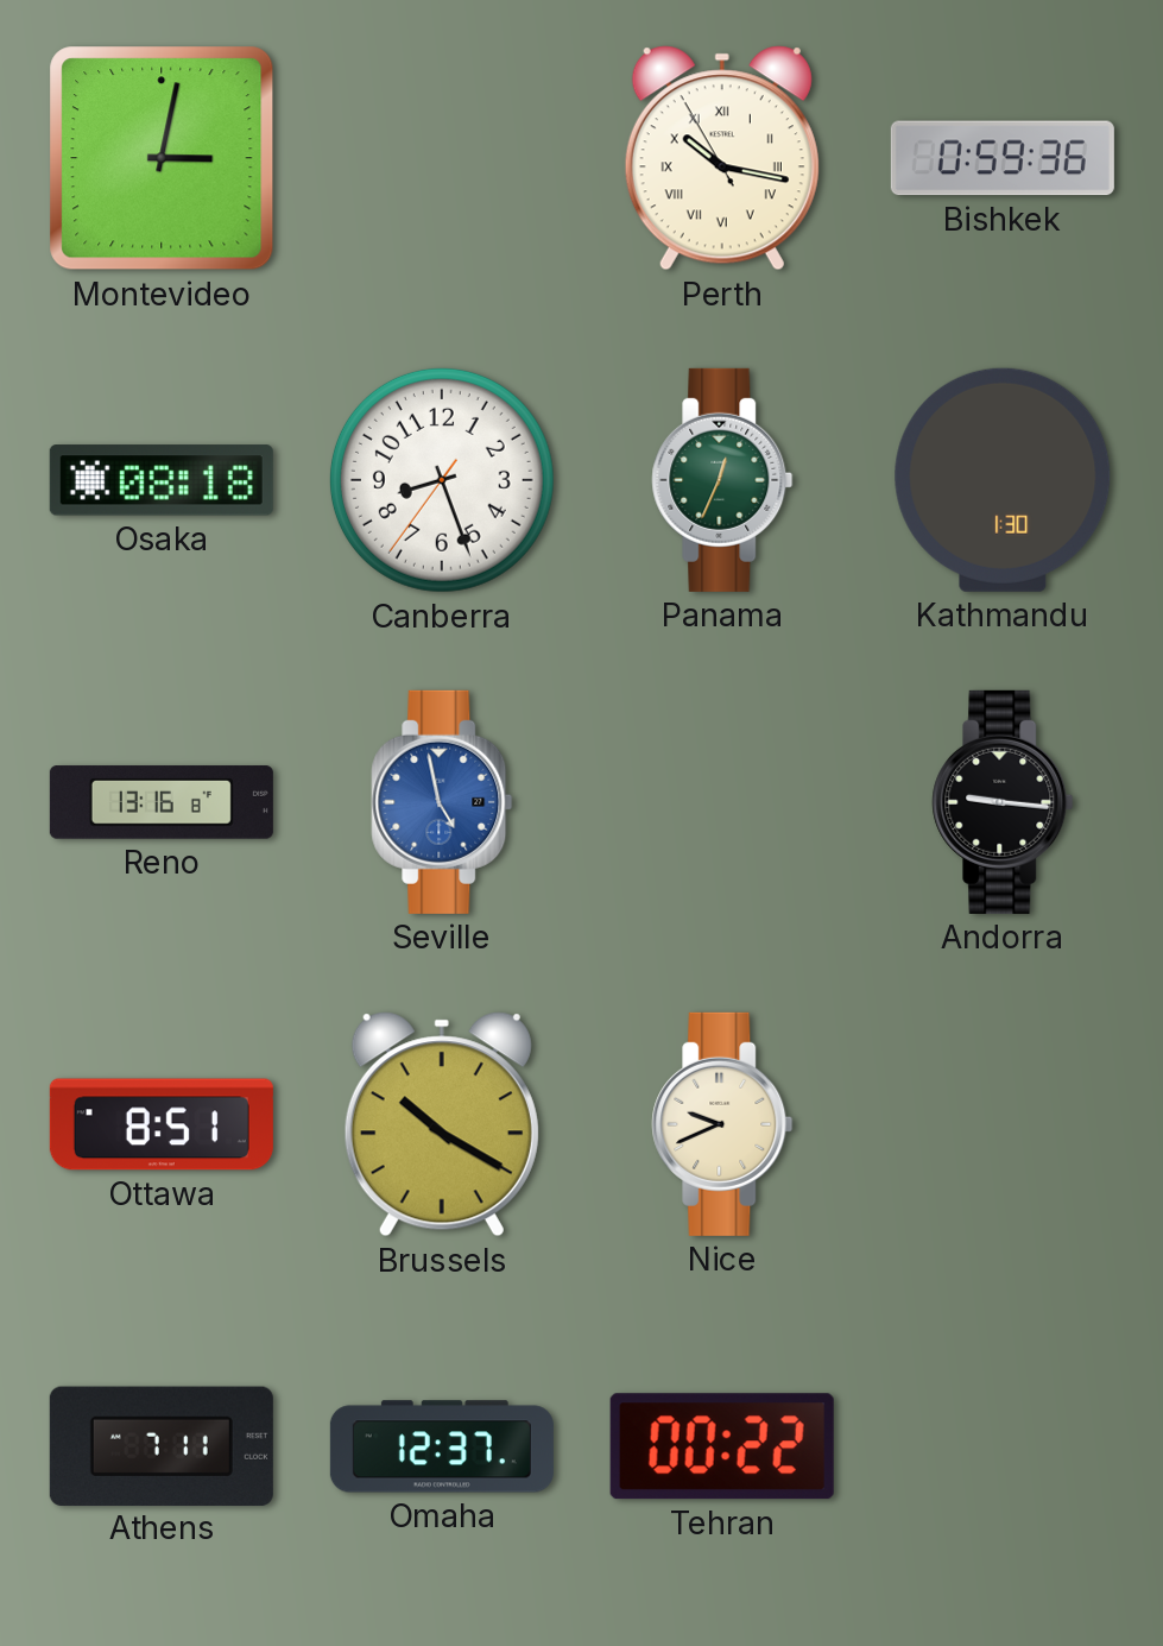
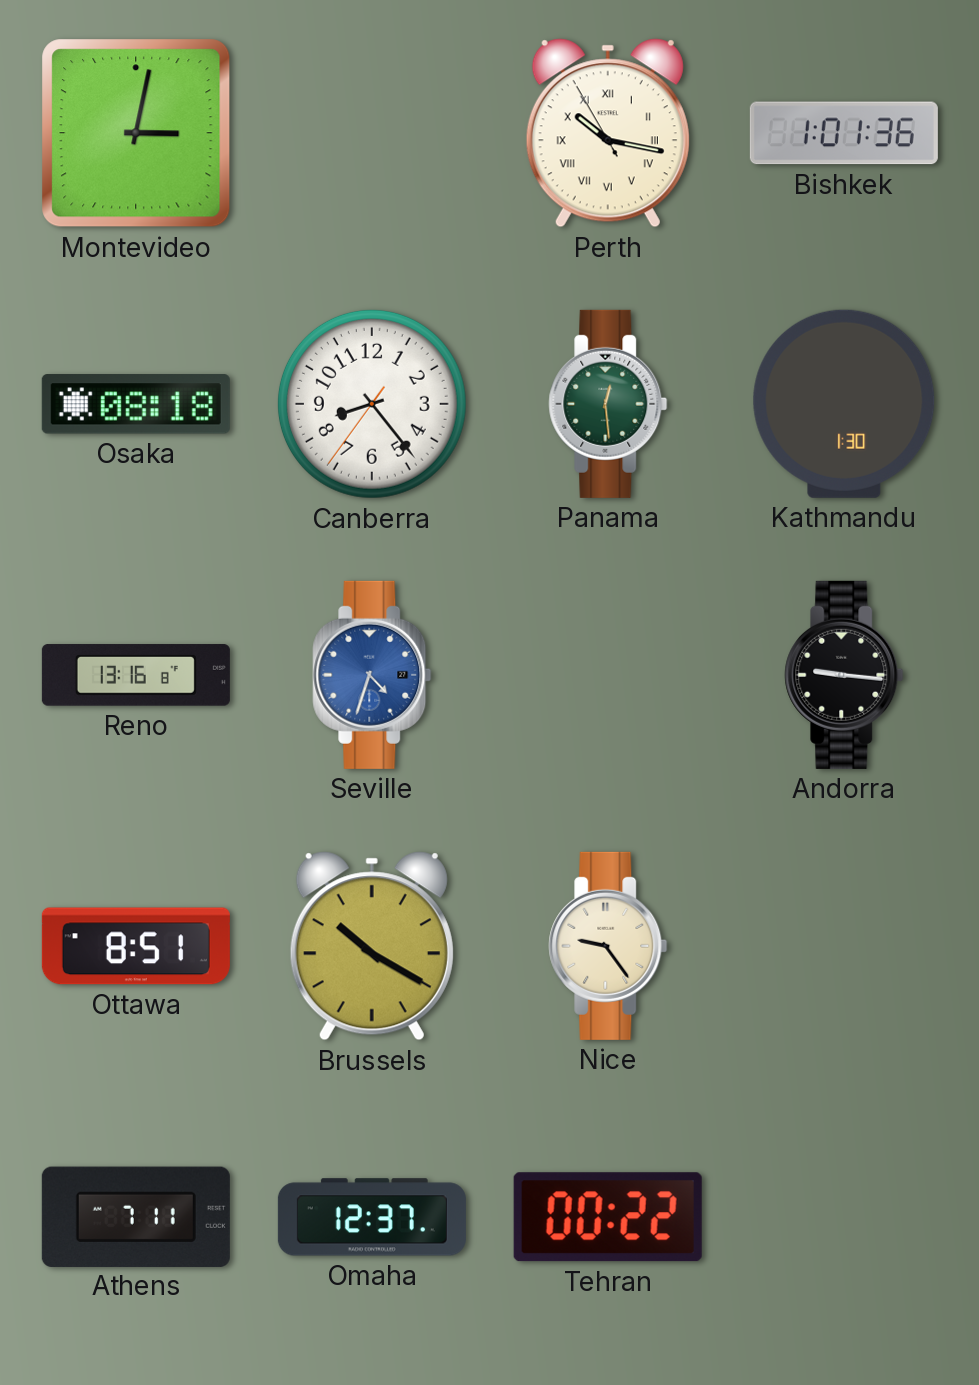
Bishkek: 0:59 -> 1:01
Canberra: 8:26 -> 8:23
Panama: 12:34 -> 12:29
Seville: 4:58 -> 4:33
Nice: 9:41 -> 9:24
